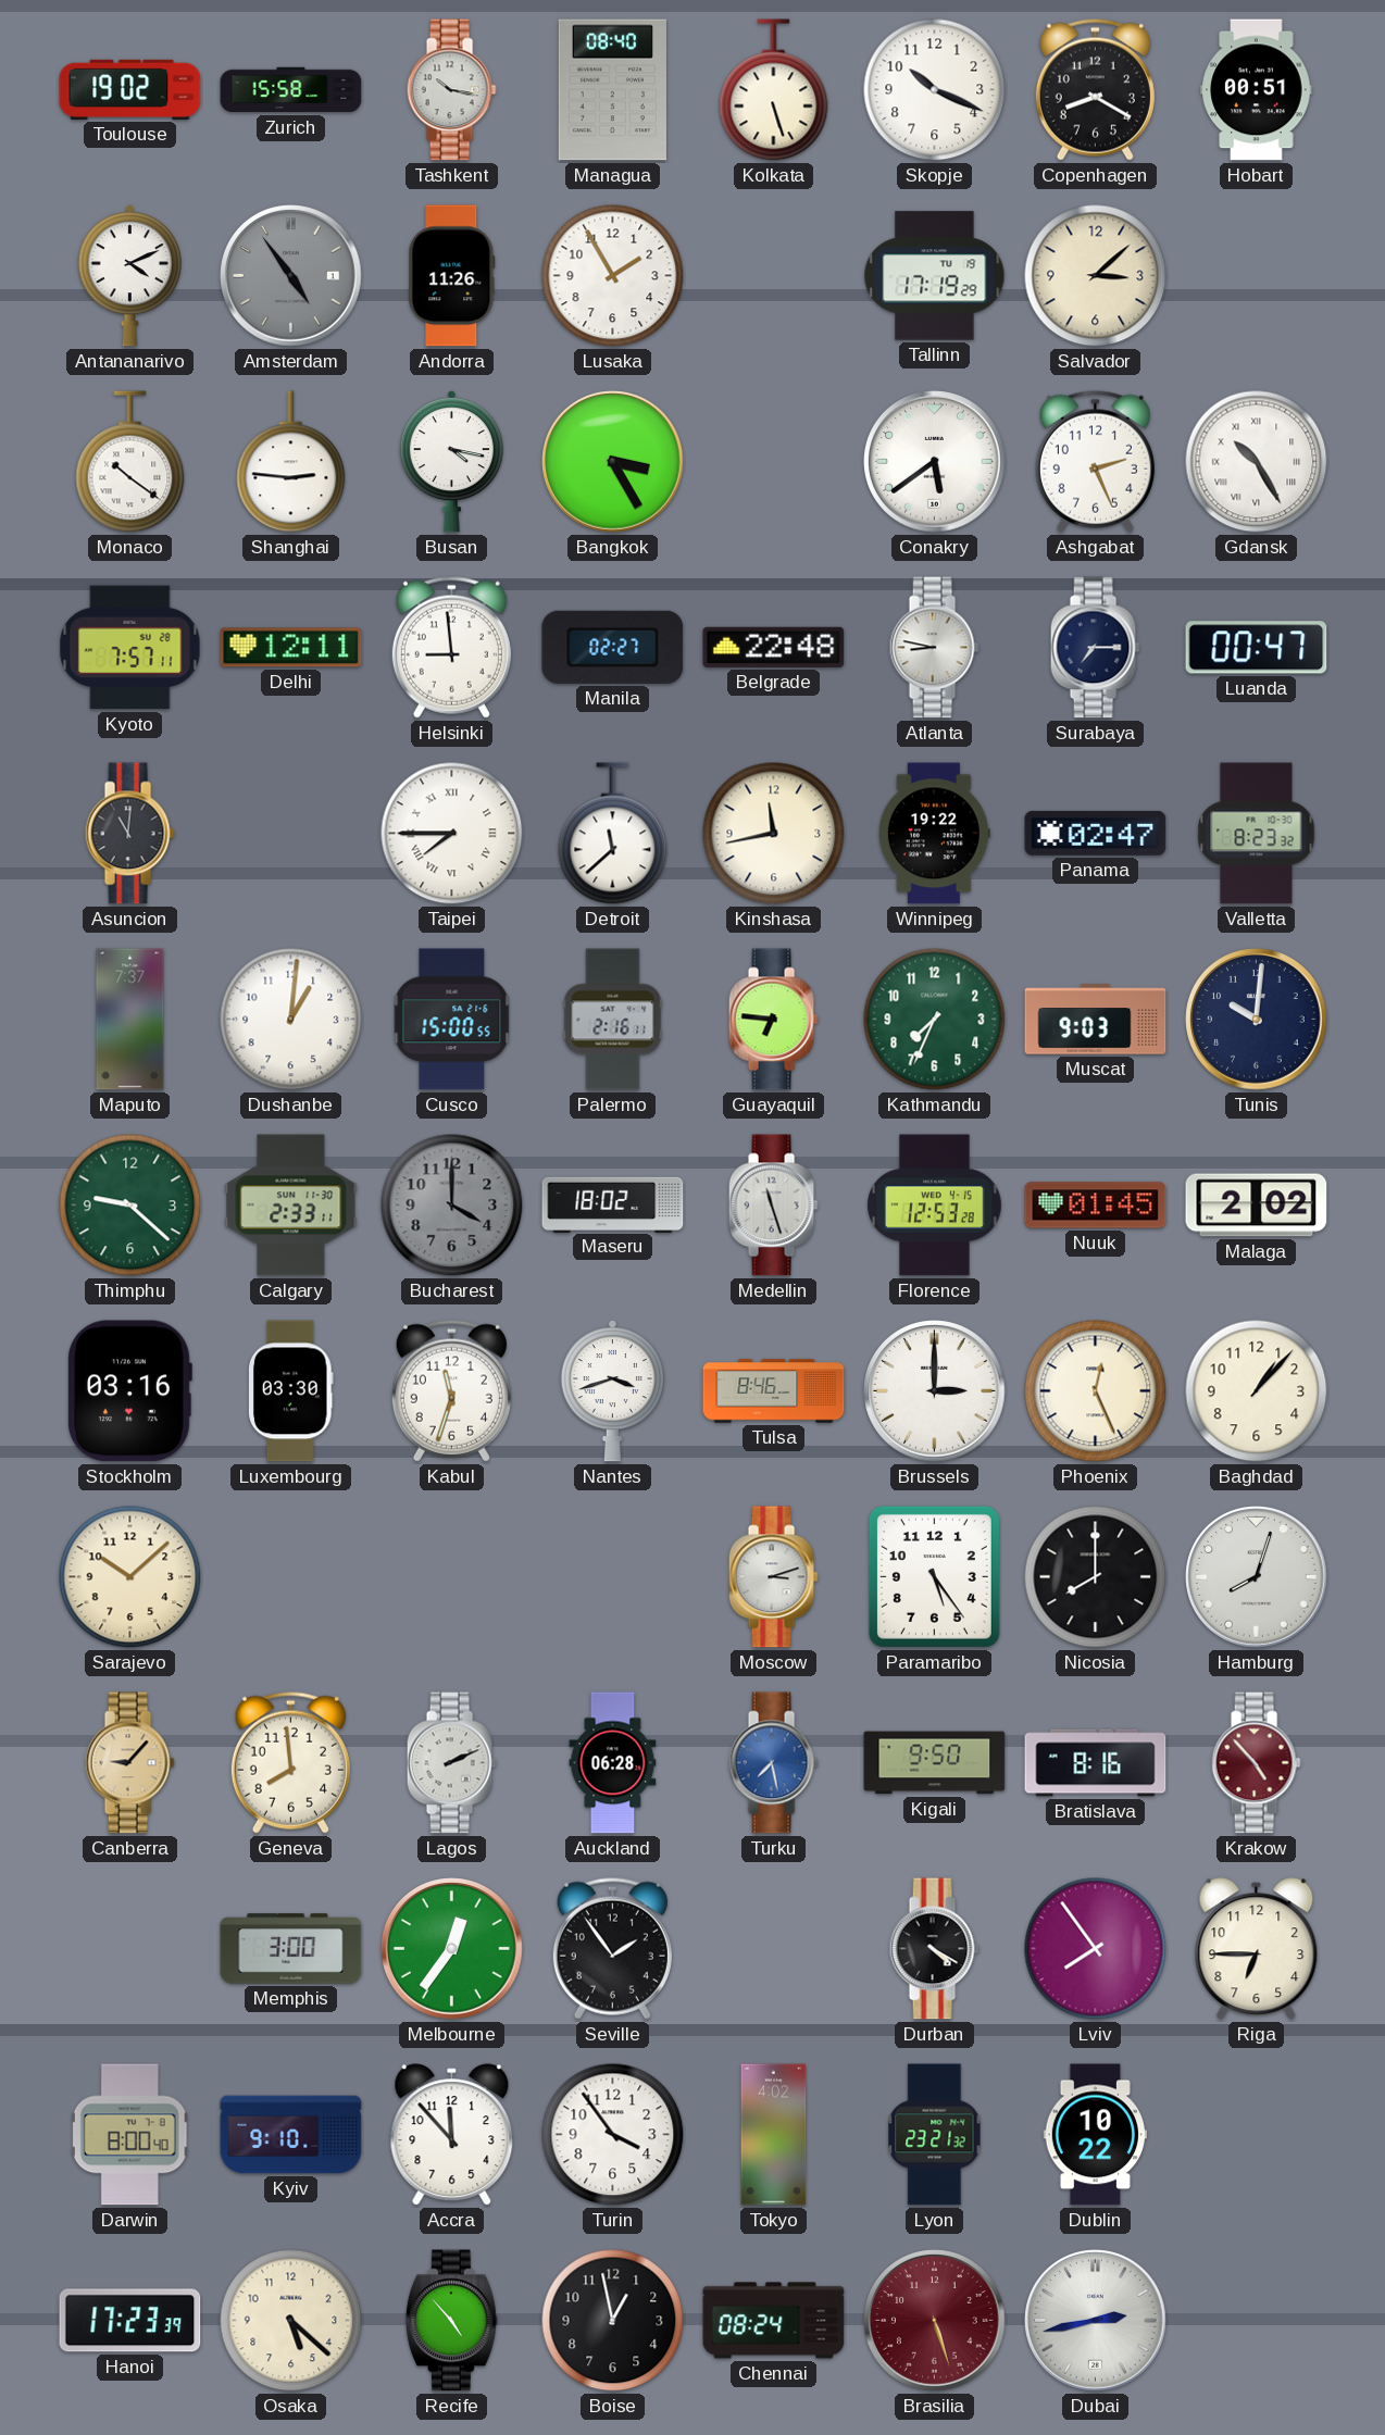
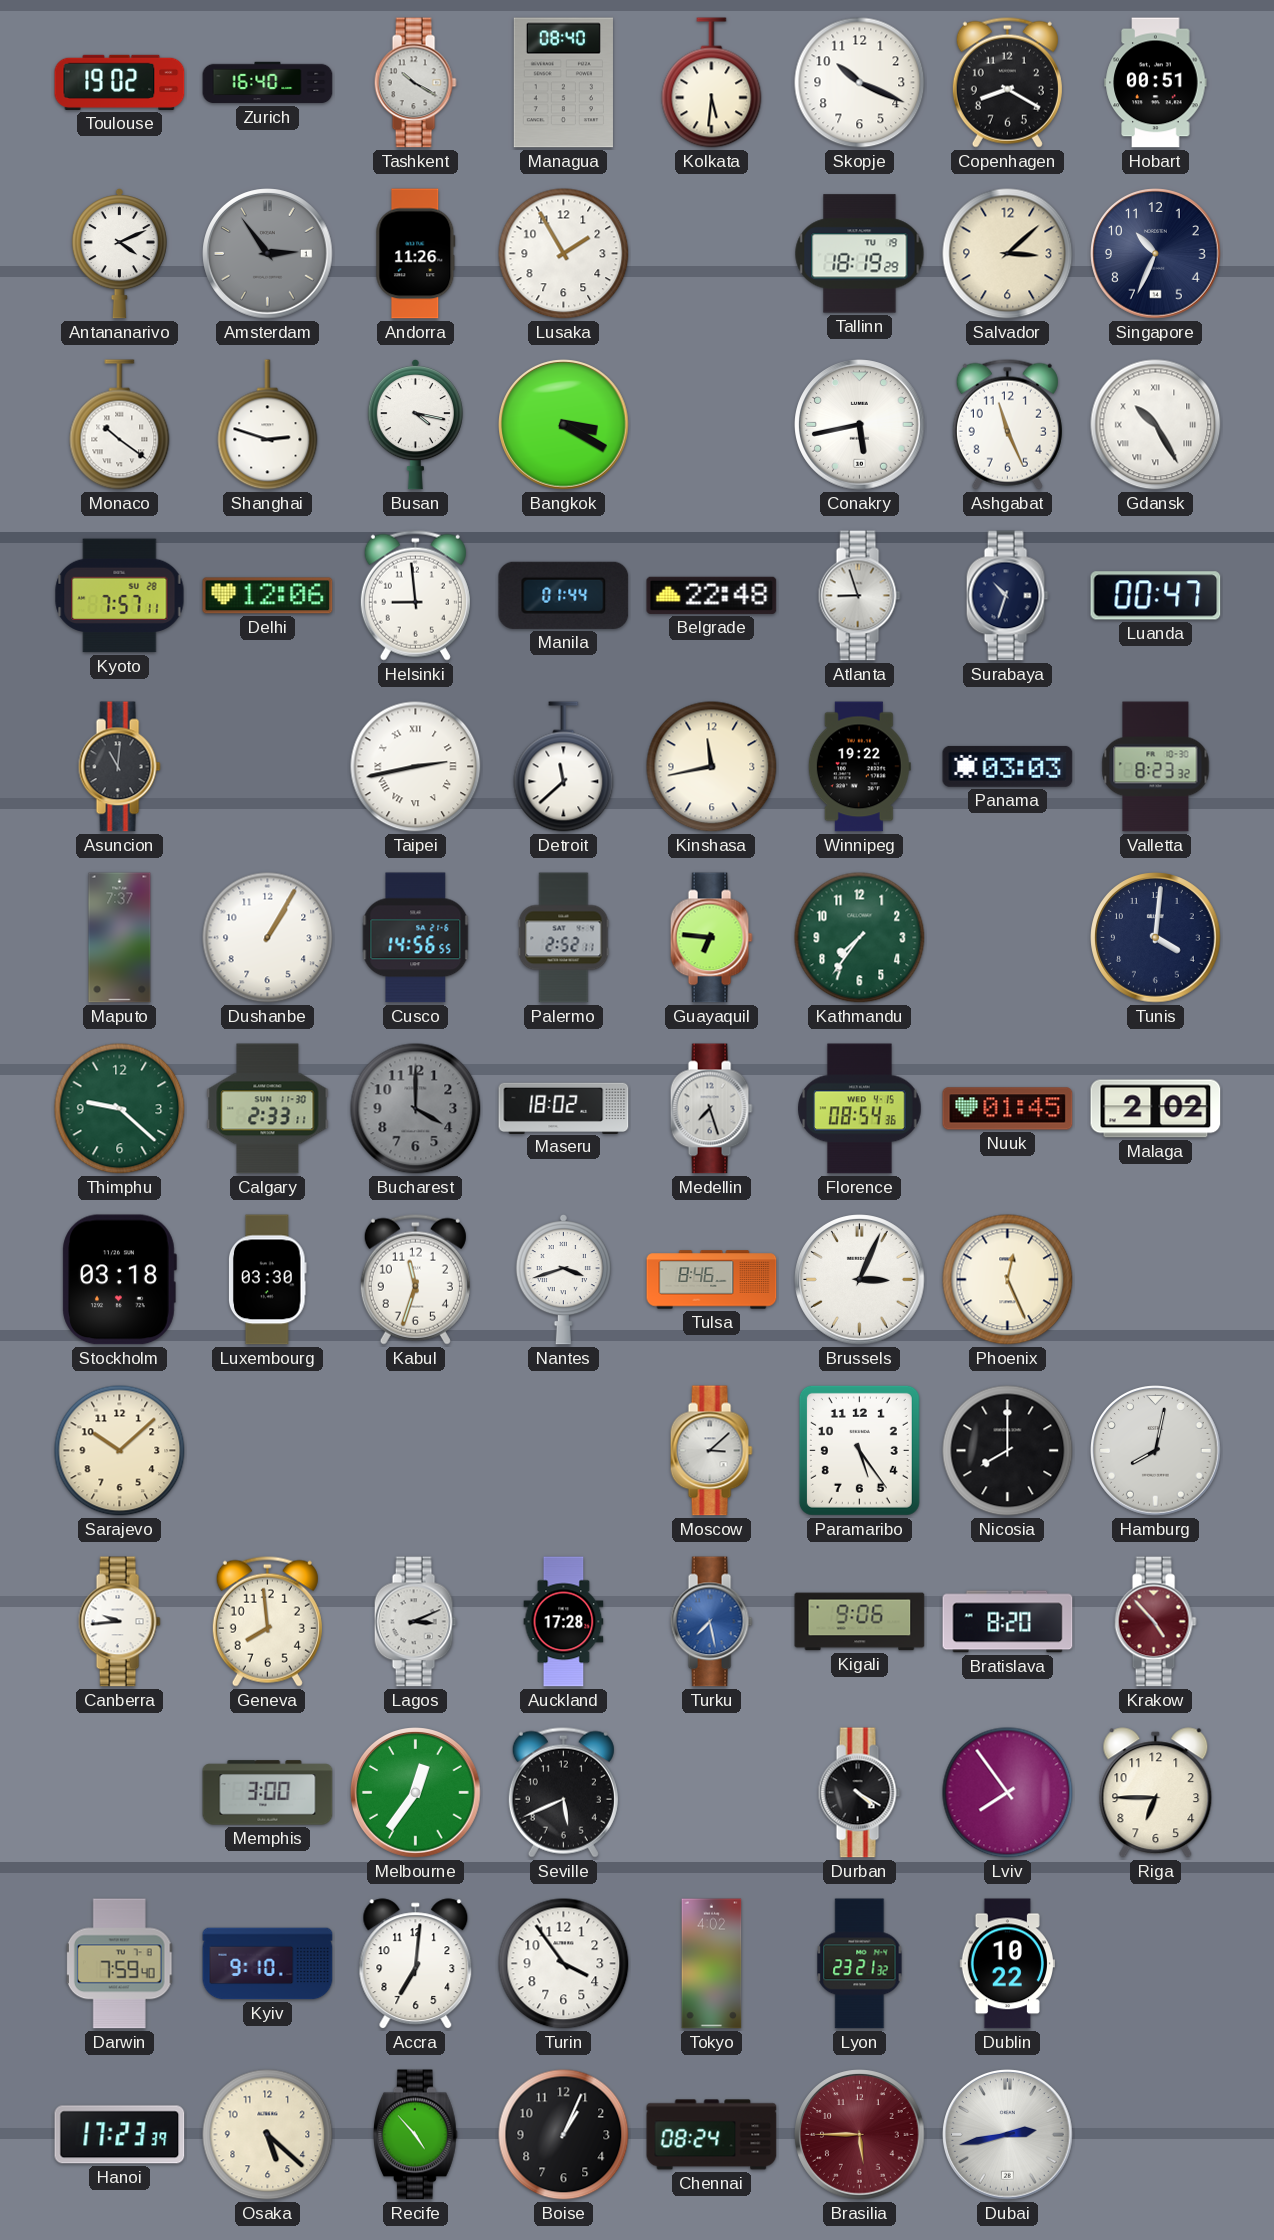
Zurich: 15:58 -> 16:40
Tashkent: 10:17 -> 10:20
Kolkata: 5:27 -> 5:31
Amsterdam: 4:54 -> 2:54
Tallinn: 17:19 -> 18:19
Singapore: none -> 10:34
Shanghai: 2:46 -> 2:48
Bangkok: 3:25 -> 3:20
Conakry: 5:39 -> 5:43
Ashgabat: 2:26 -> 11:26
Delhi: 12:11 -> 12:06
Manila: 02:27 -> 01:44
Atlanta: 8:47 -> 8:57
Surabaya: 7:15 -> 10:33
Taipei: 7:45 -> 2:43
Panama: 02:47 -> 03:03
Dushanbe: 1:01 -> 1:05
Cusco: 15:00 -> 14:56
Palermo: 2:16 -> 2:52
Kathmandu: 7:34 -> 7:36
Muscat: 9:03 -> none
Tunis: 10:01 -> 4:01
Medellin: 11:27 -> 7:27
Florence: 12:53 -> 08:54
Stockholm: 03:16 -> 03:18
Brussels: 3:00 -> 3:04
Baghdad: 1:07 -> none
Moscow: 3:12 -> 3:08
Hamburg: 8:03 -> 8:02
Canberra: 9:07 -> 9:44
Canberra dial: champagne -> white
Lagos: 2:11 -> 3:11
Auckland: 06:28 -> 17:28
Kigali: 9:50 -> 9:06
Bratislava: 8:16 -> 8:20
Seville: 1:54 -> 5:41
Darwin: 8:00 -> 7:59
Accra: 11:53 -> 7:01
Boise: 12:58 -> 1:04
Brasilia: 5:27 -> 5:45
